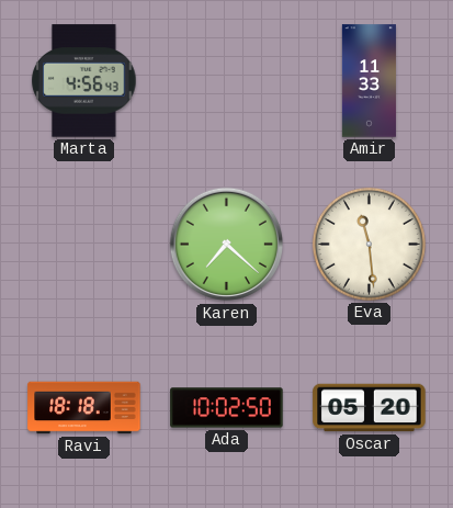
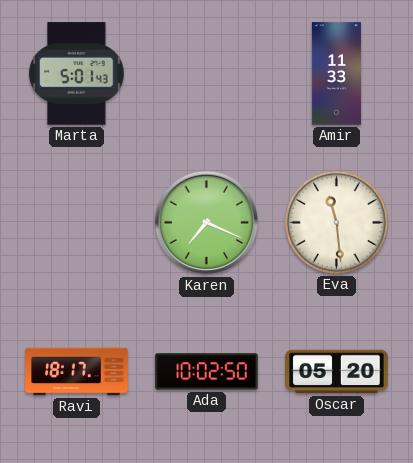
Marta: 4:56 -> 5:01
Karen: 7:22 -> 7:19
Ravi: 18:18 -> 18:17
